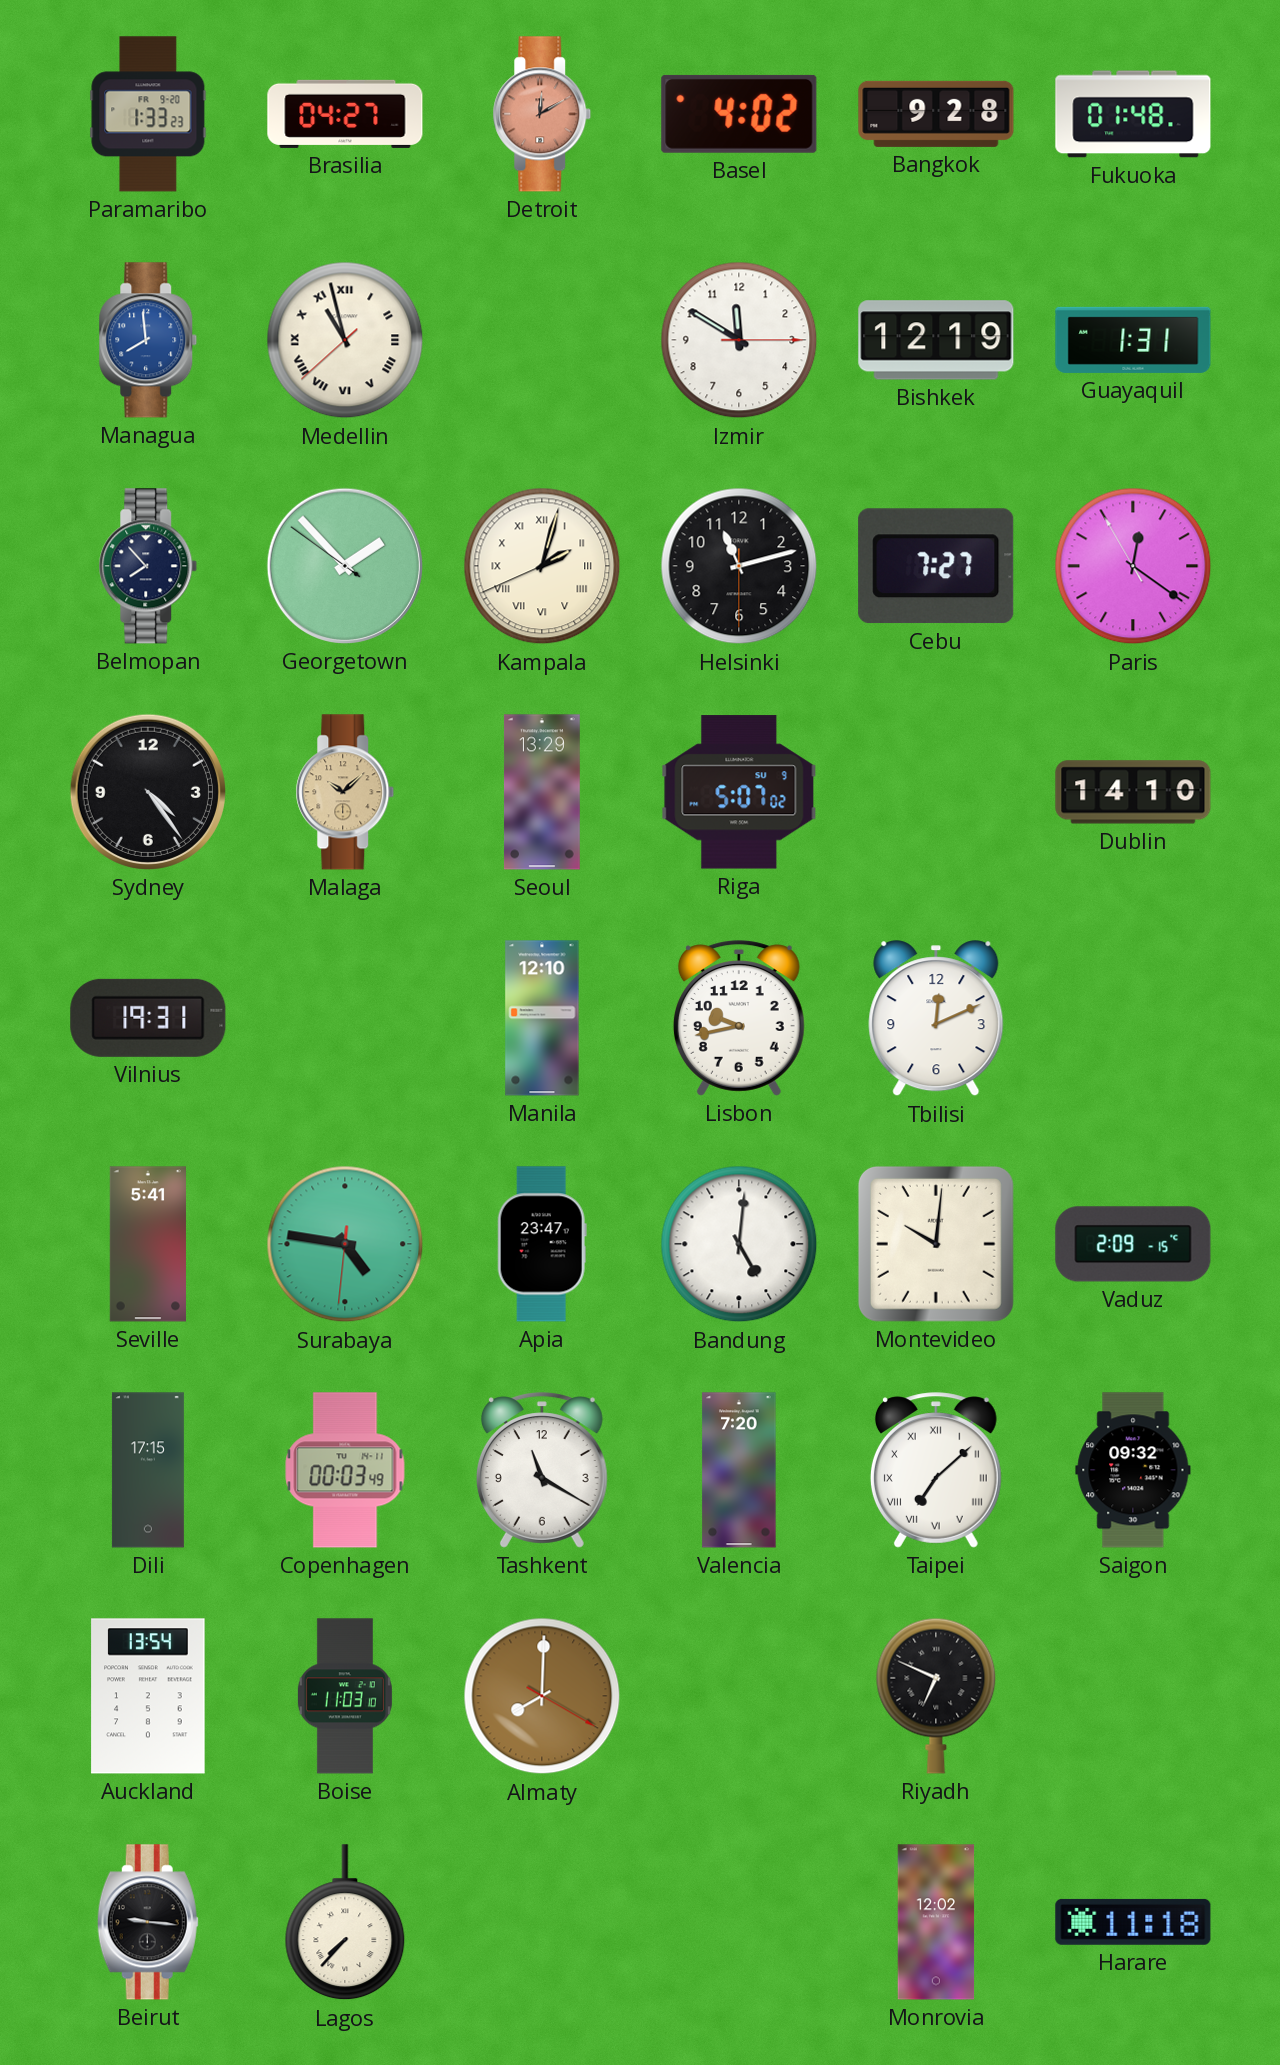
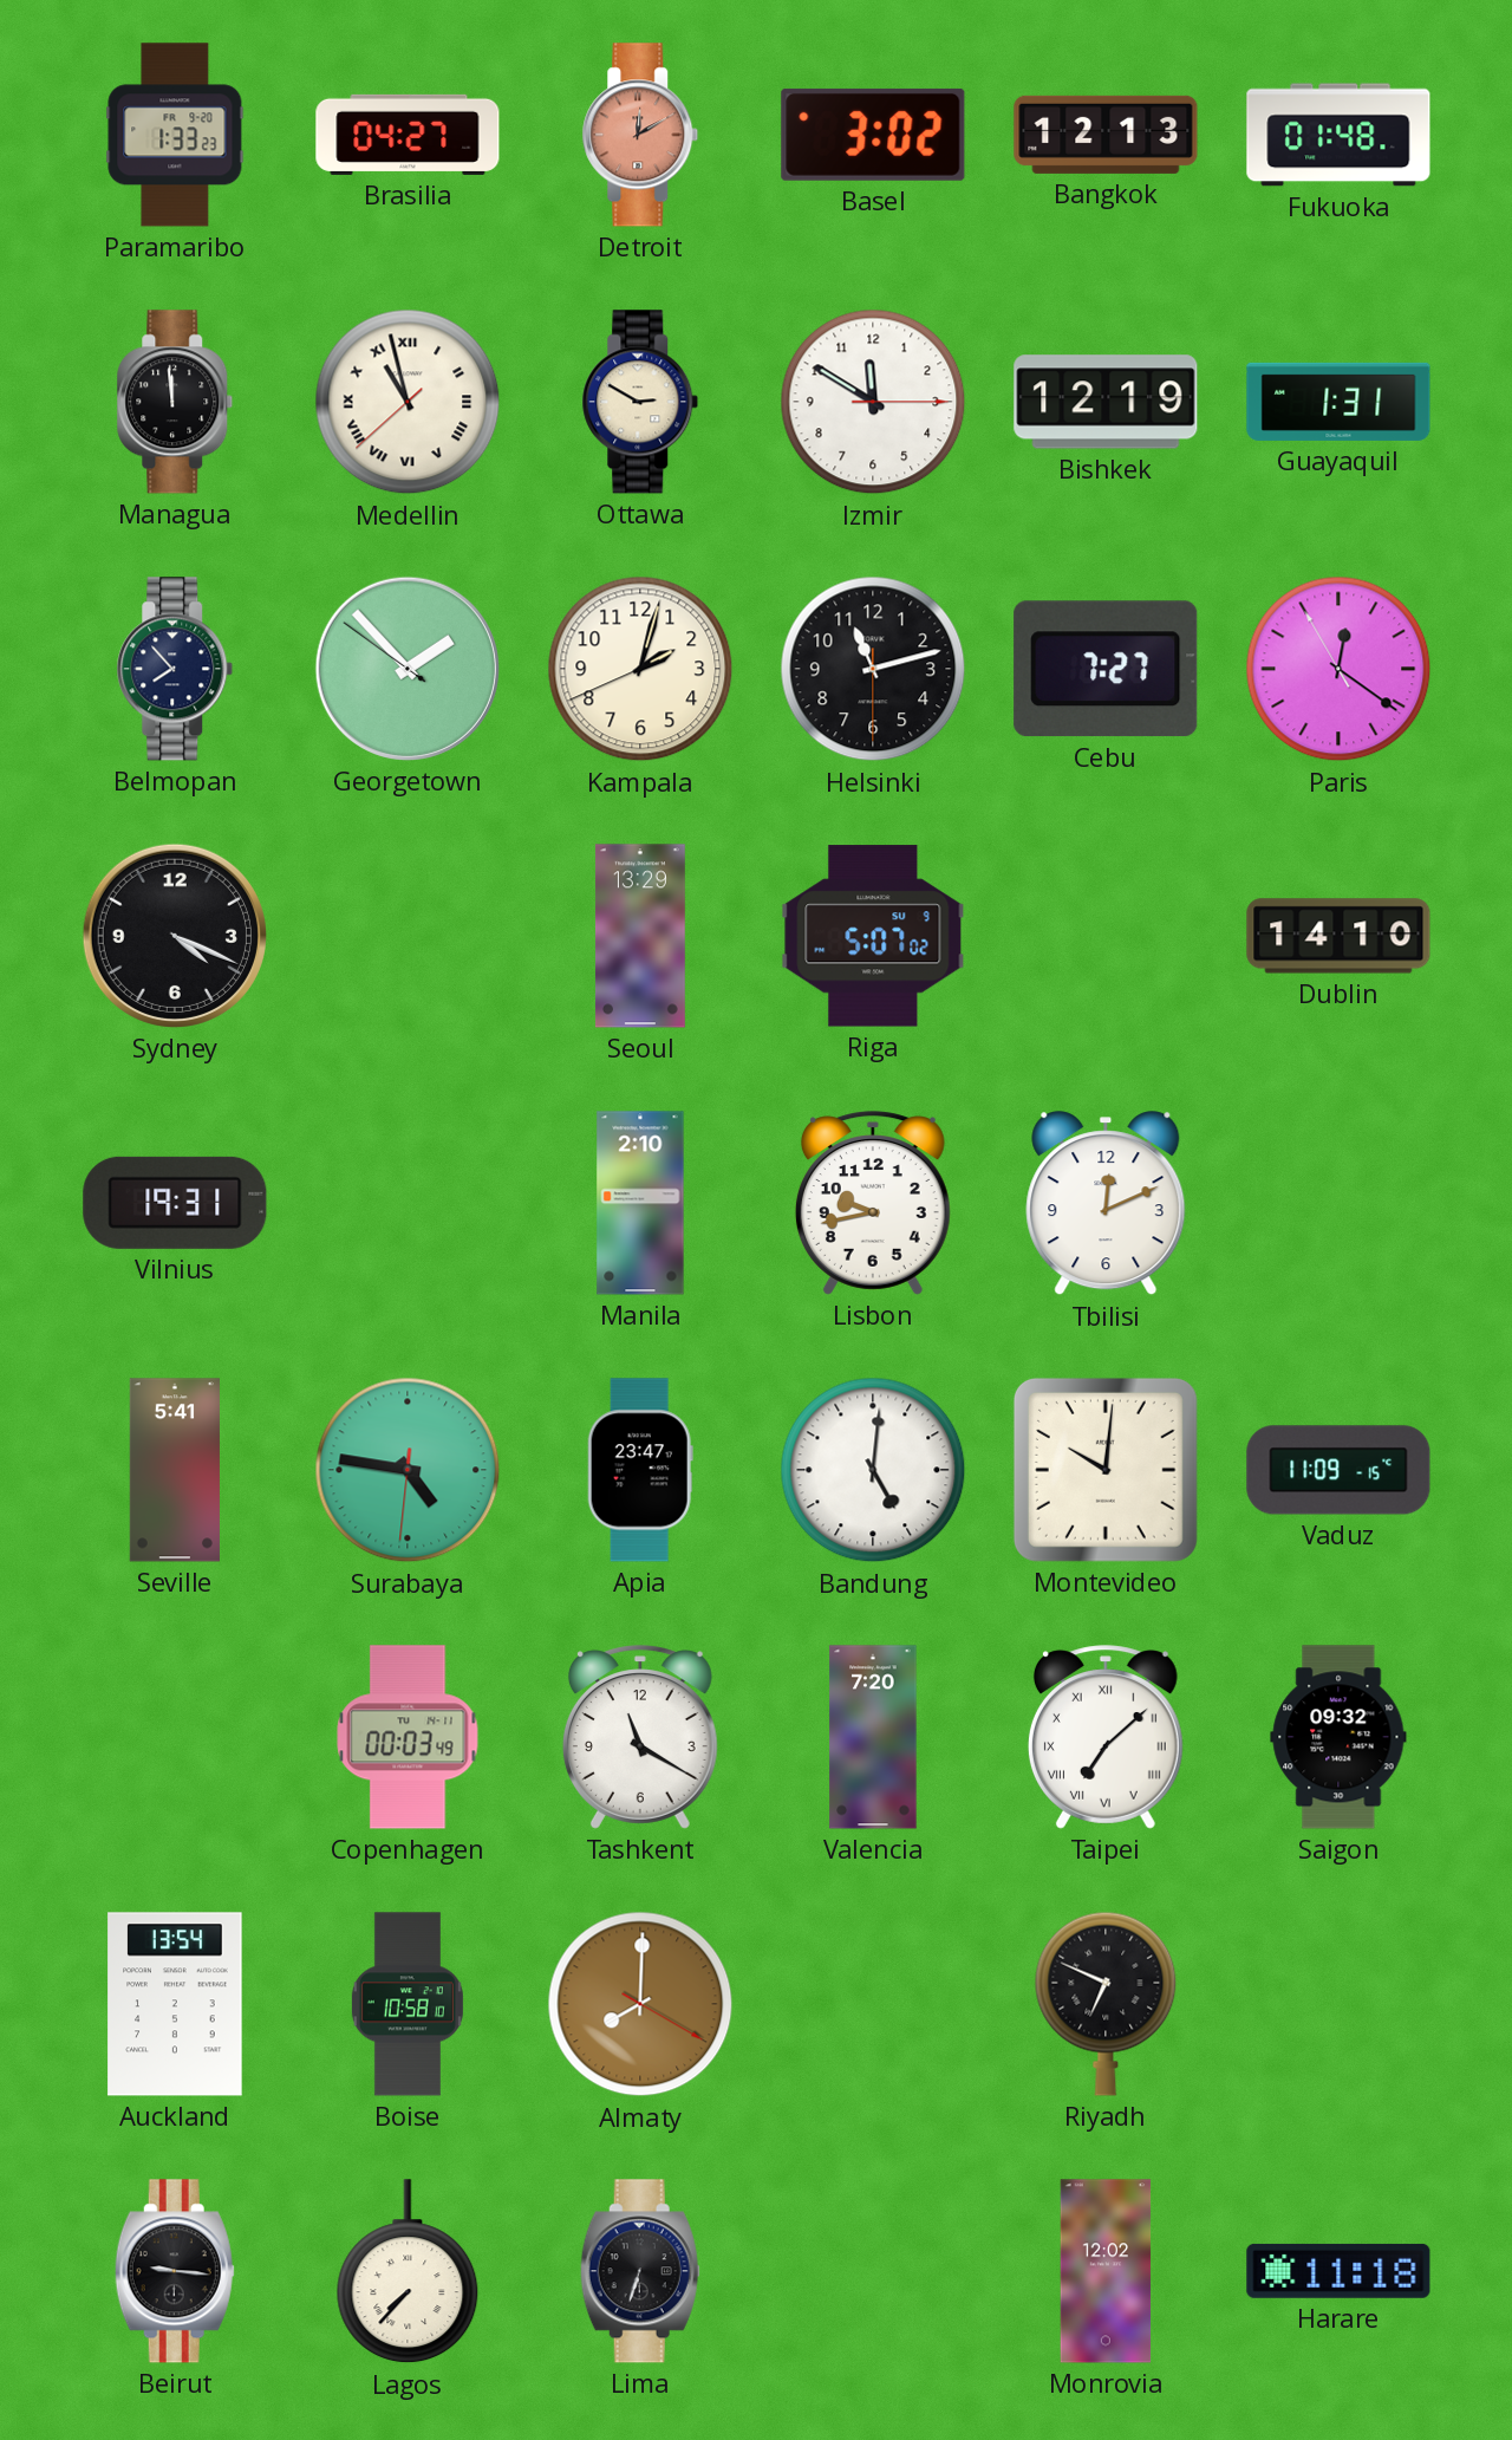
Basel: 4:02 -> 3:02
Bangkok: 9:28 -> 12:13
Managua: 7:59 -> 11:59
Managua dial: blue -> black
Ottawa: none -> 2:50
Kampala numerals: Roman -> Arabic
Sydney: 4:24 -> 4:19
Malaga: 10:08 -> none
Manila: 12:10 -> 2:10
Vaduz: 2:09 -> 11:09
Dili: 17:15 -> none
Boise: 11:03 -> 10:58
Lima: none -> 6:33
